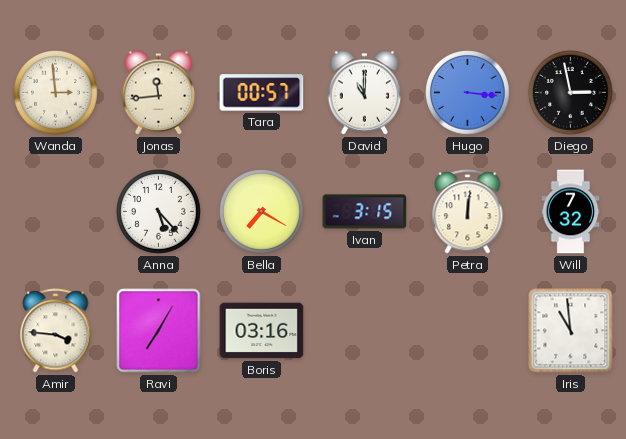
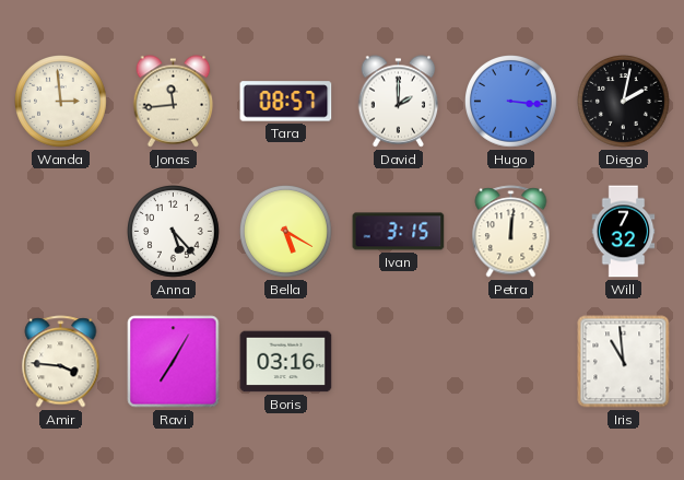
Tara: 00:57 -> 08:57
David: 11:00 -> 2:00
Diego: 2:58 -> 2:02
Bella: 7:20 -> 5:20
